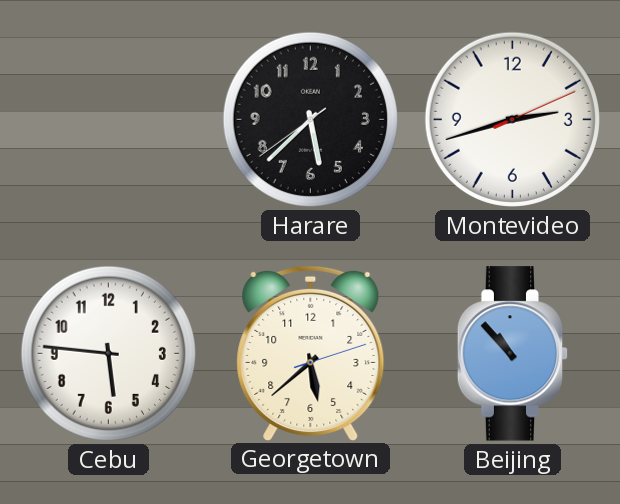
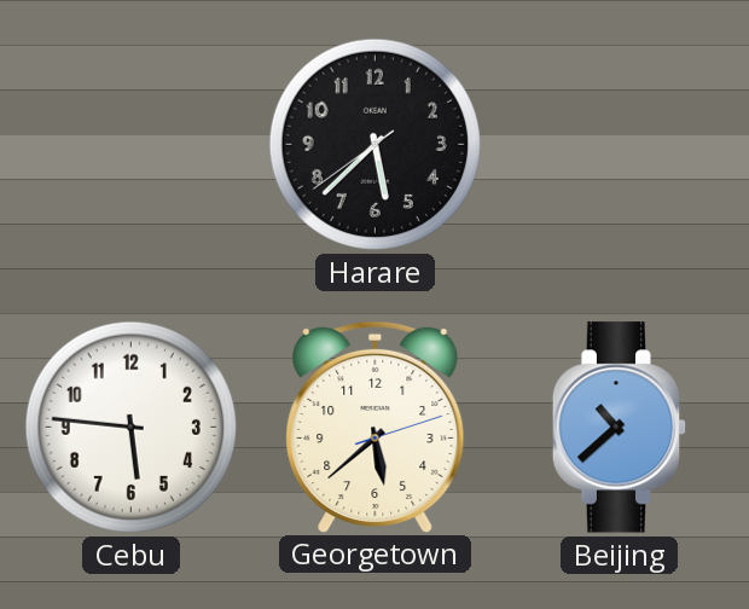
Montevideo: 2:42 -> none
Beijing: 10:53 -> 10:38
